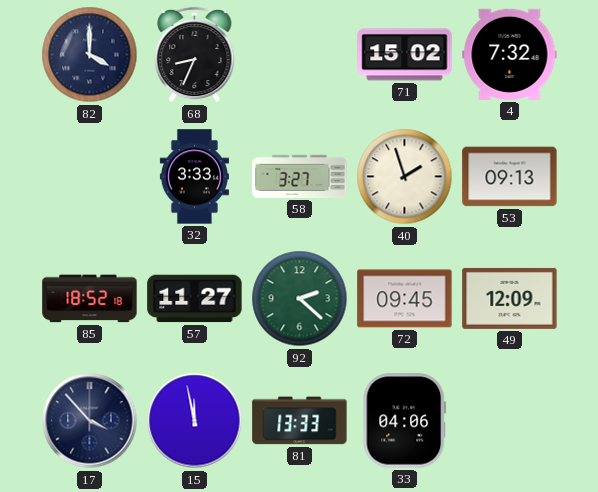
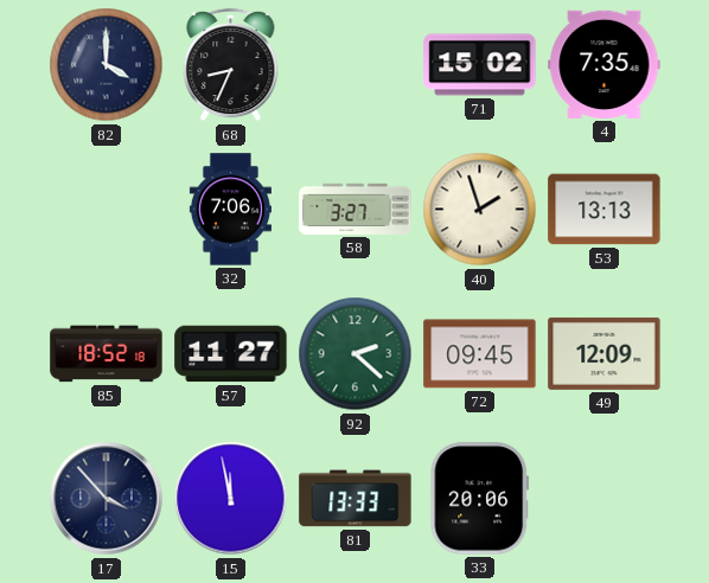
4: 7:32 -> 7:35
32: 3:33 -> 7:06
53: 09:13 -> 13:13
33: 04:06 -> 20:06
